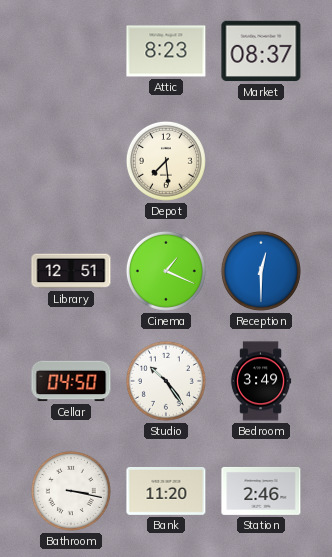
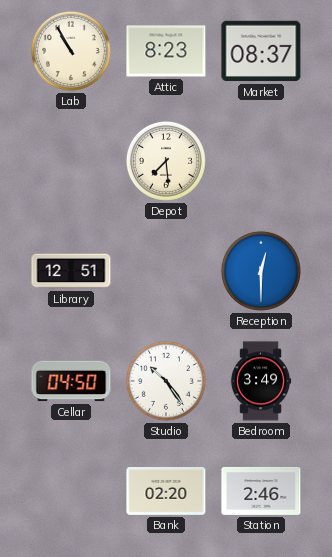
Lab: none -> 10:55
Cinema: 1:19 -> none
Bathroom: 3:17 -> none
Bank: 11:20 -> 02:20
